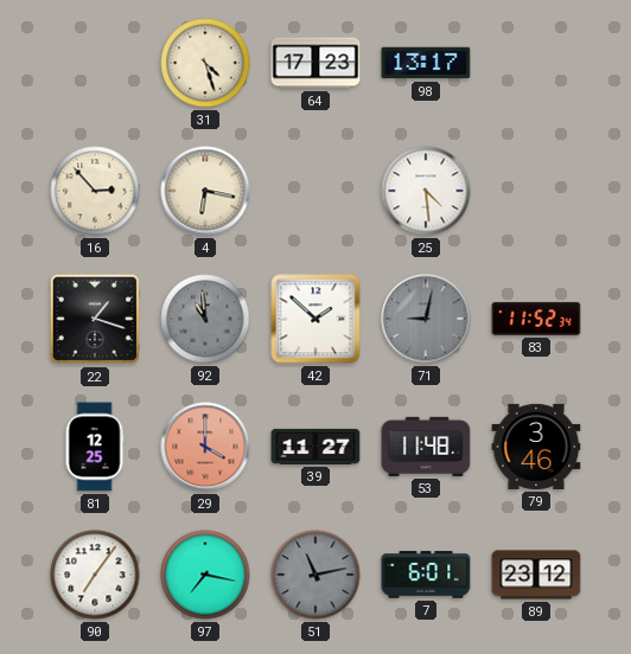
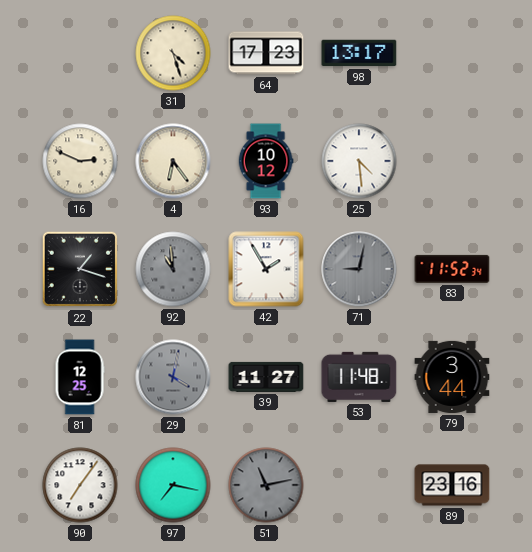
16: 2:53 -> 2:49
4: 6:17 -> 6:24
93: none -> 10:12
42: 1:52 -> 1:55
29: 4:00 -> 4:02
29 dial: salmon -> grey
79: 3:46 -> 3:44
7: 6:01 -> none
89: 23:12 -> 23:16
